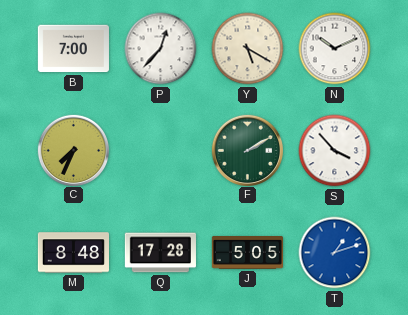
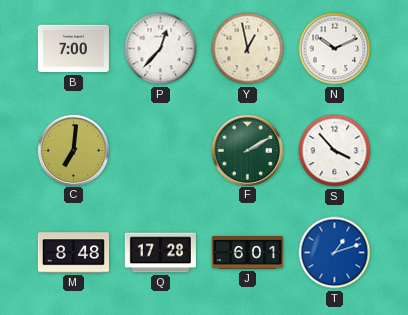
Y: 5:20 -> 12:58
C: 7:34 -> 7:01
J: 5:05 -> 6:01
